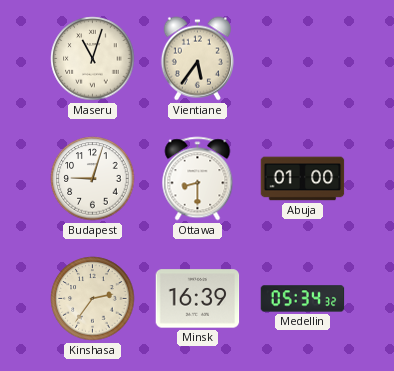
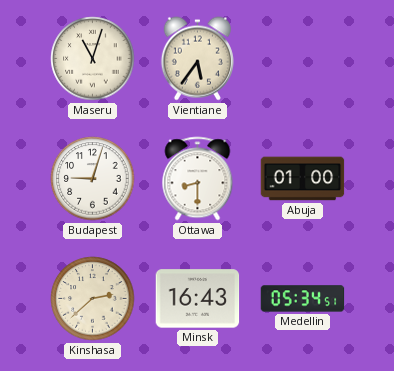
Kinshasa: 2:36 -> 2:38
Minsk: 16:39 -> 16:43
Medellin: 05:34:32 -> 05:34:51
